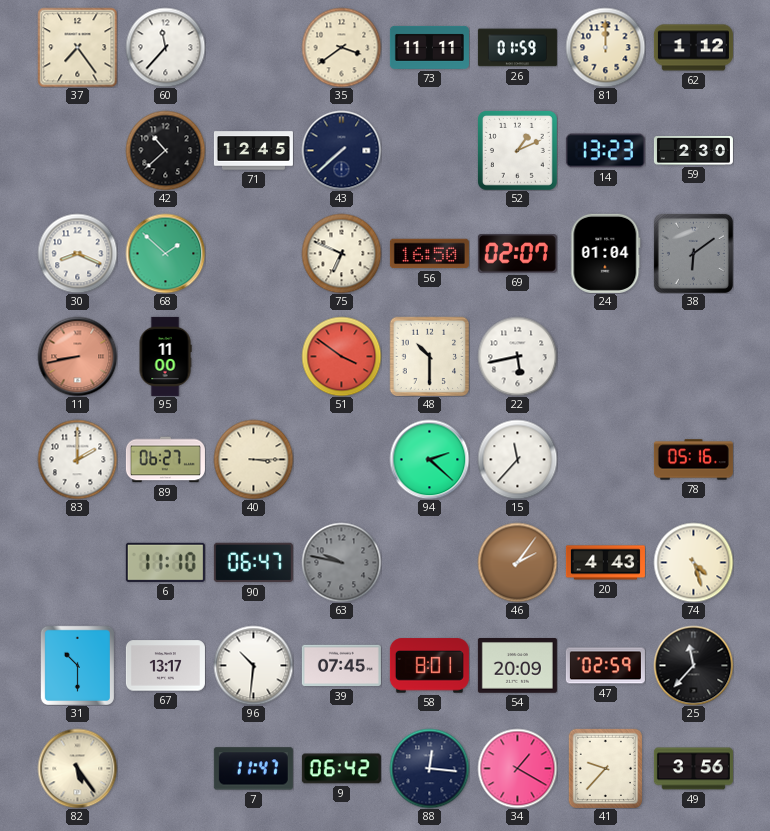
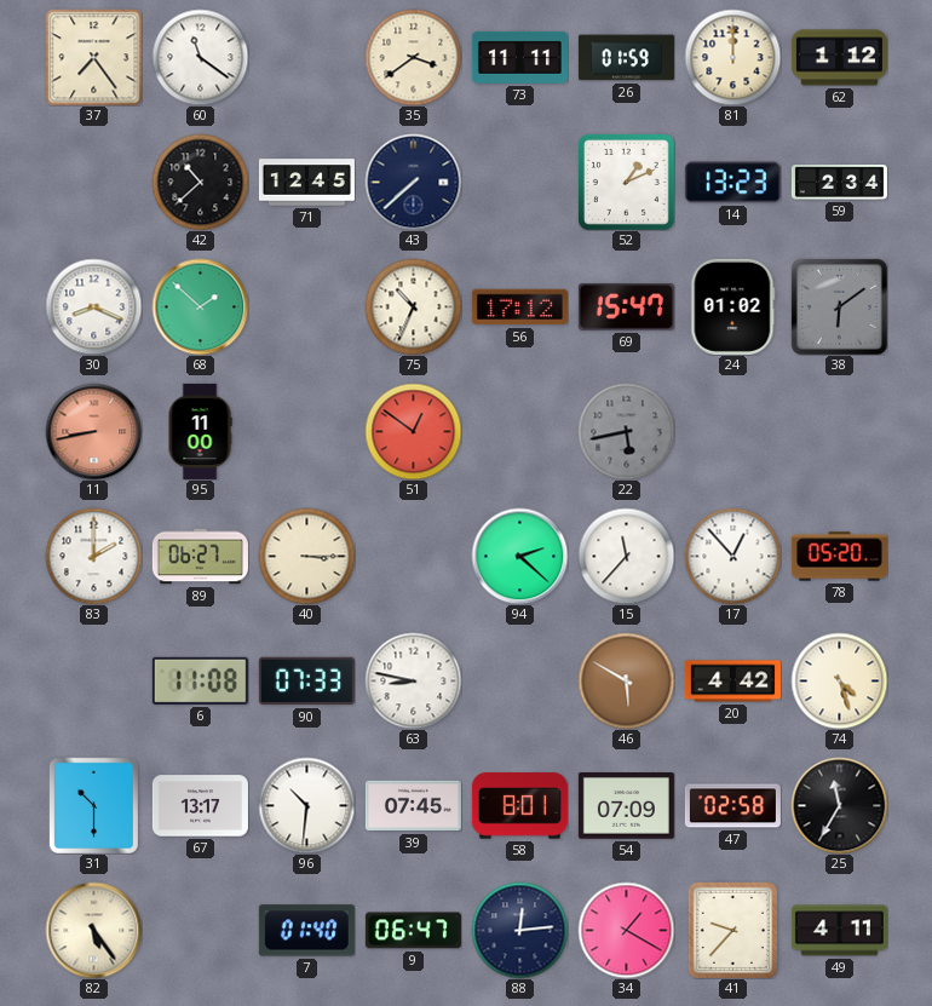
60: 11:37 -> 11:21
59: 2:30 -> 2:34
75: 6:49 -> 10:34
56: 16:50 -> 17:12
69: 02:07 -> 15:47
24: 01:04 -> 01:02
51: 3:51 -> 12:51
48: 10:30 -> none
22 dial: white -> grey
17: none -> 12:53
78: 05:16 -> 05:20
6: 11:10 -> 11:08
90: 06:47 -> 07:33
63: 9:47 -> 8:47
63 dial: grey -> white
46: 2:06 -> 5:50
20: 4:43 -> 4:42
54: 20:09 -> 07:09
47: 02:59 -> 02:58
25: 11:37 -> 11:35
7: 11:47 -> 01:40
9: 06:42 -> 06:47
88: 12:16 -> 12:14
49: 3:56 -> 4:11
